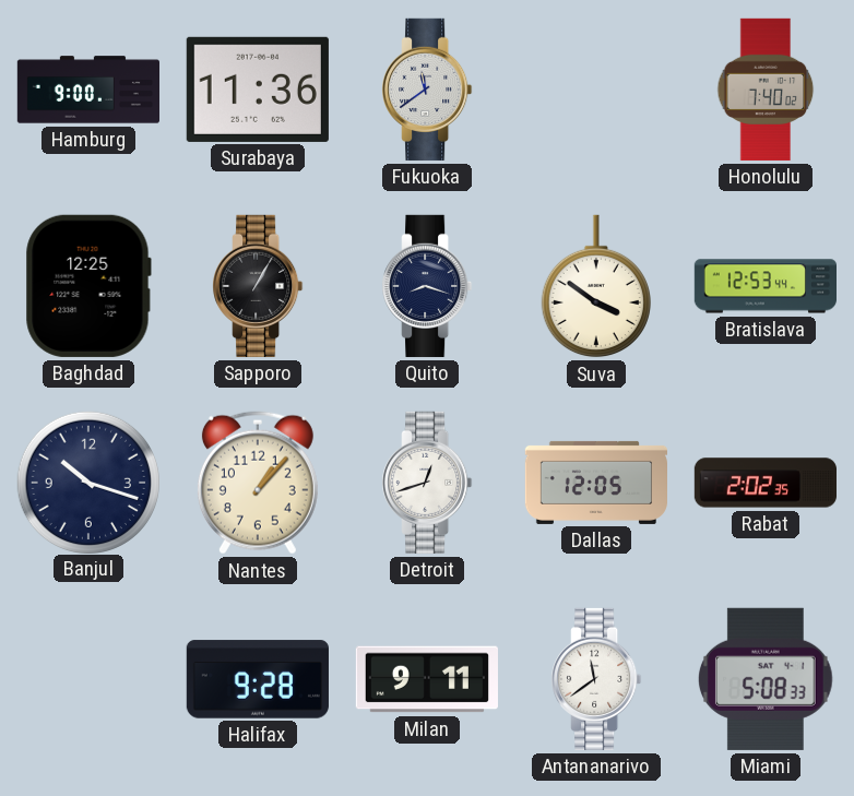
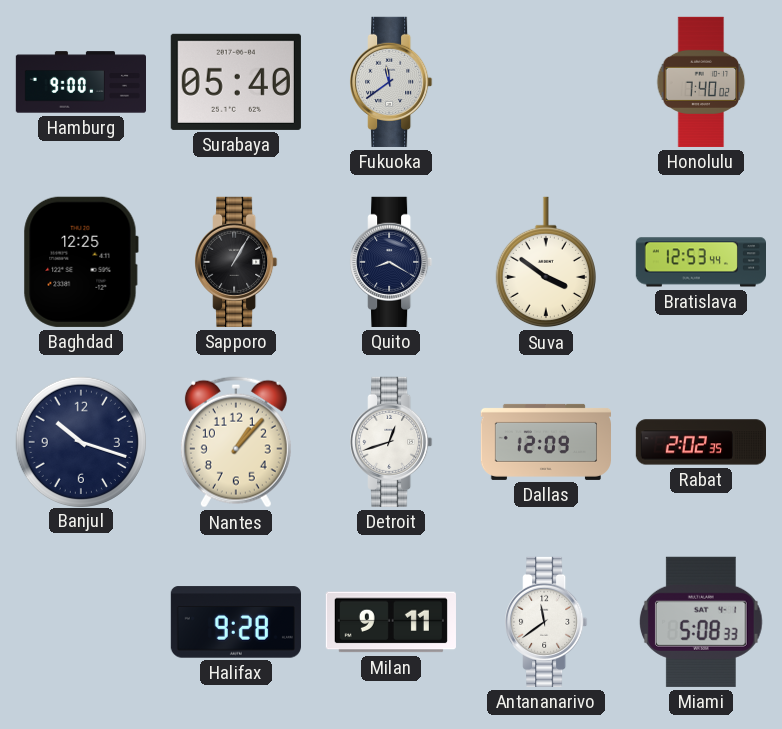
Surabaya: 11:36 -> 05:40
Quito: 8:18 -> 8:20
Dallas: 12:05 -> 12:09
